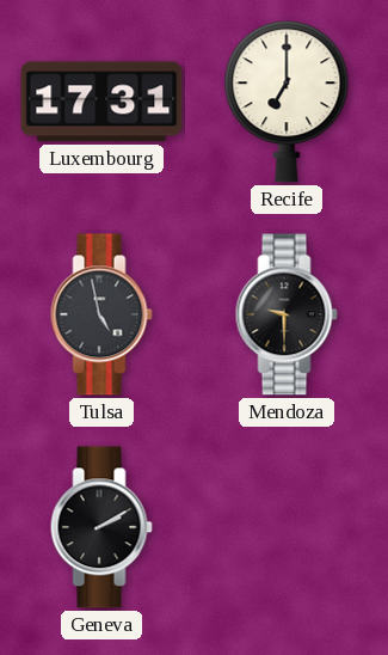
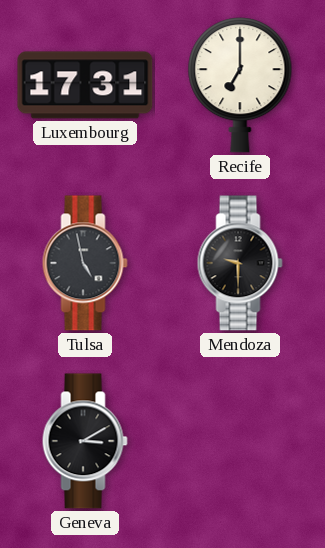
Geneva: 2:10 -> 3:10
